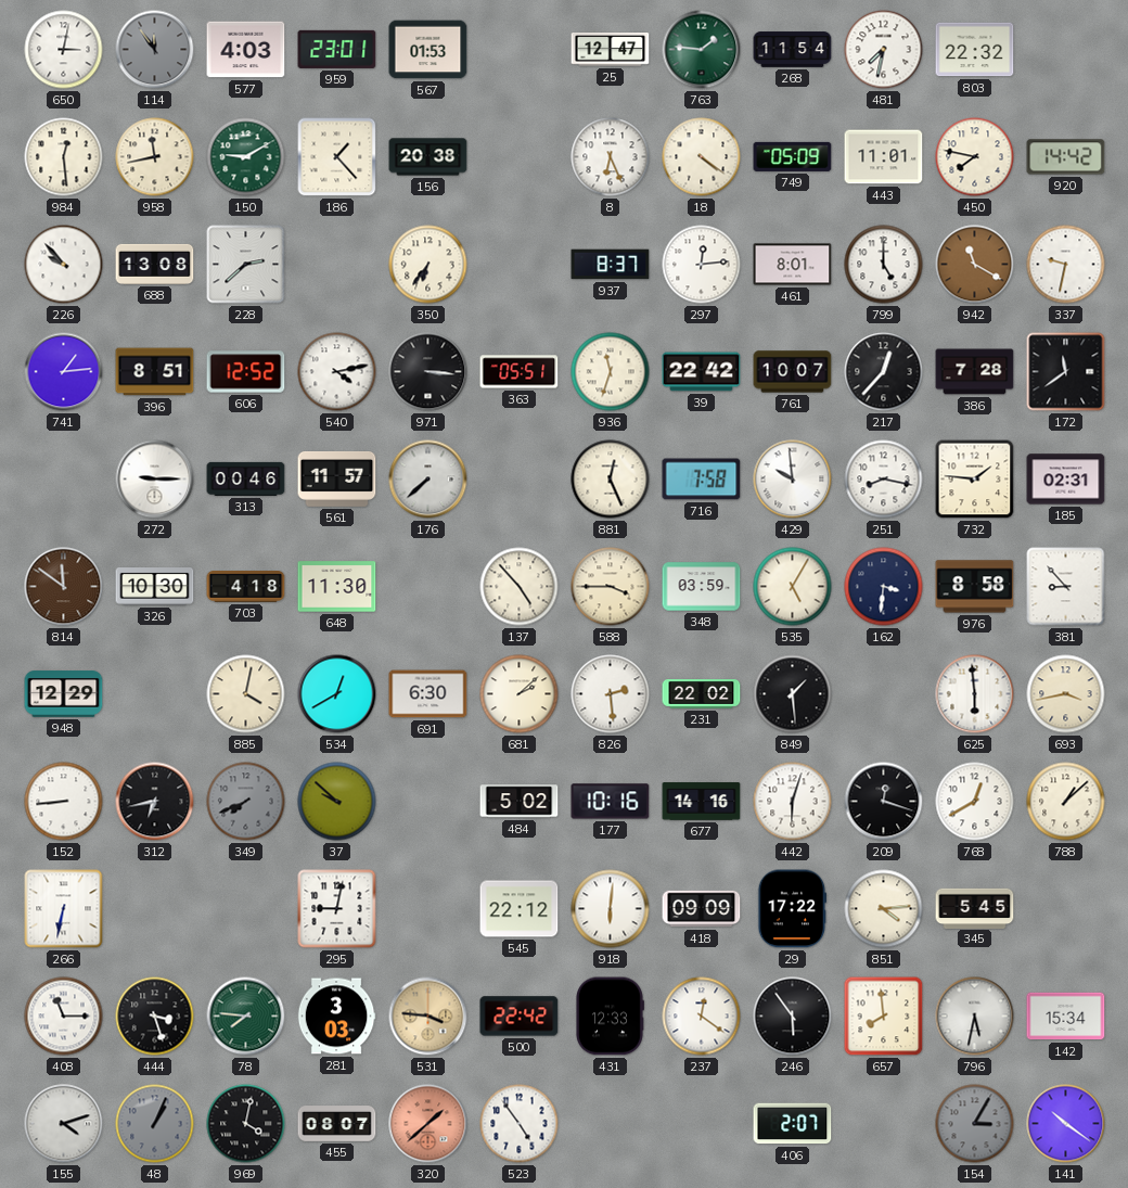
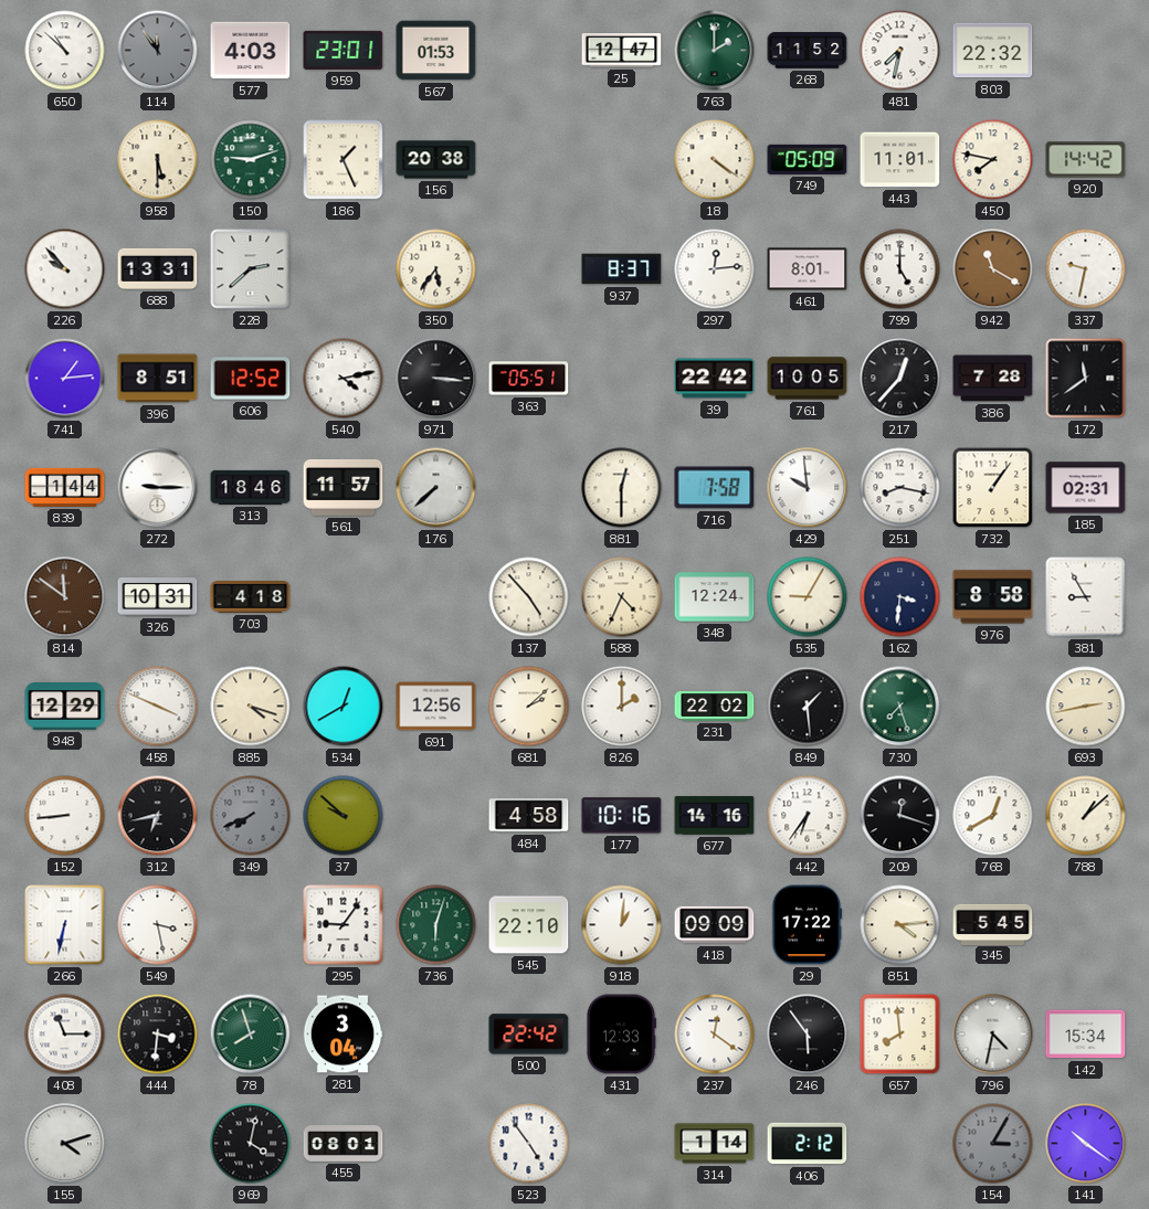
650: 3:02 -> 10:52
763: 1:46 -> 2:00
268: 11:54 -> 11:52
984: 12:29 -> none
958: 11:43 -> 5:30
150: 9:10 -> 9:12
186: 1:23 -> 1:26
8: 6:26 -> none
688: 13:08 -> 13:31
350: 6:36 -> 5:36
936: 11:33 -> none
761: 10:07 -> 10:05
839: none -> 1:44
313: 00:46 -> 18:46
881: 12:26 -> 12:30
732: 1:46 -> 1:06
326: 10:30 -> 10:31
648: 11:30 -> none
588: 3:45 -> 4:34
348: 03:59 -> 12:24
535: 5:05 -> 9:05
381: 8:53 -> 8:55
458: none -> 3:49
885: 4:02 -> 4:18
691: 6:30 -> 12:56
826: 2:29 -> 2:00
730: none -> 7:27
625: 5:59 -> none
693: 3:43 -> 2:43
484: 5:02 -> 4:58
442: 6:03 -> 6:36
549: none -> 3:28
295: 9:02 -> 9:06
736: none -> 6:03
545: 22:12 -> 22:10
918: 6:01 -> 1:01
444: 3:27 -> 3:31
78: 7:46 -> 7:57
281: 3:03 -> 3:04
531: 3:46 -> none
796: 5:32 -> 4:32
48: 1:04 -> none
455: 08:07 -> 08:01
320: 1:38 -> none
314: none -> 1:14
406: 2:07 -> 2:12
